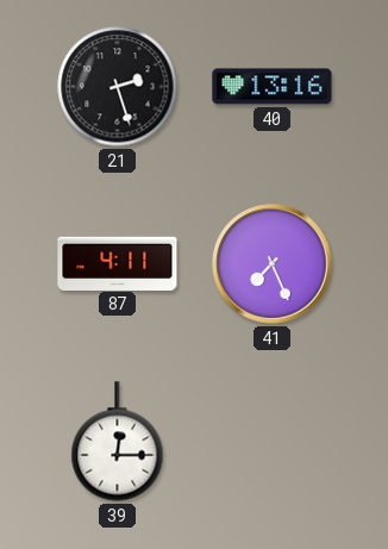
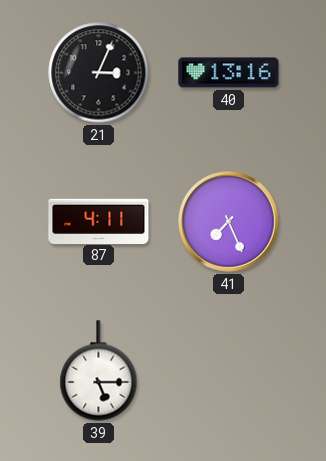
21: 2:27 -> 3:04
39: 12:15 -> 5:15
